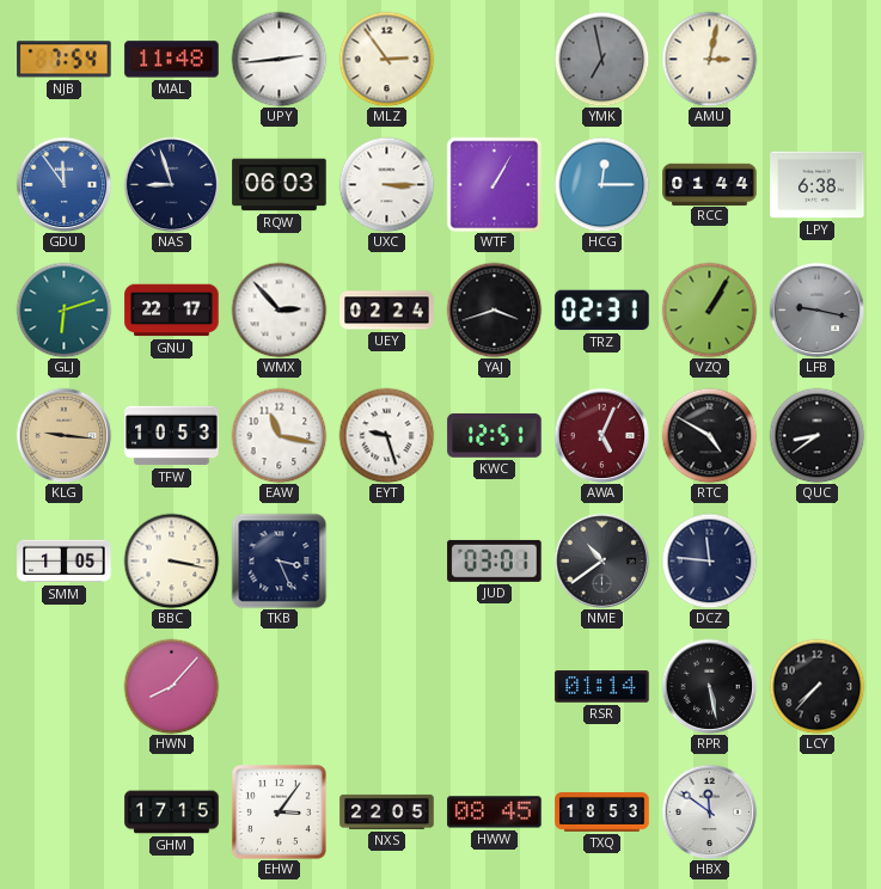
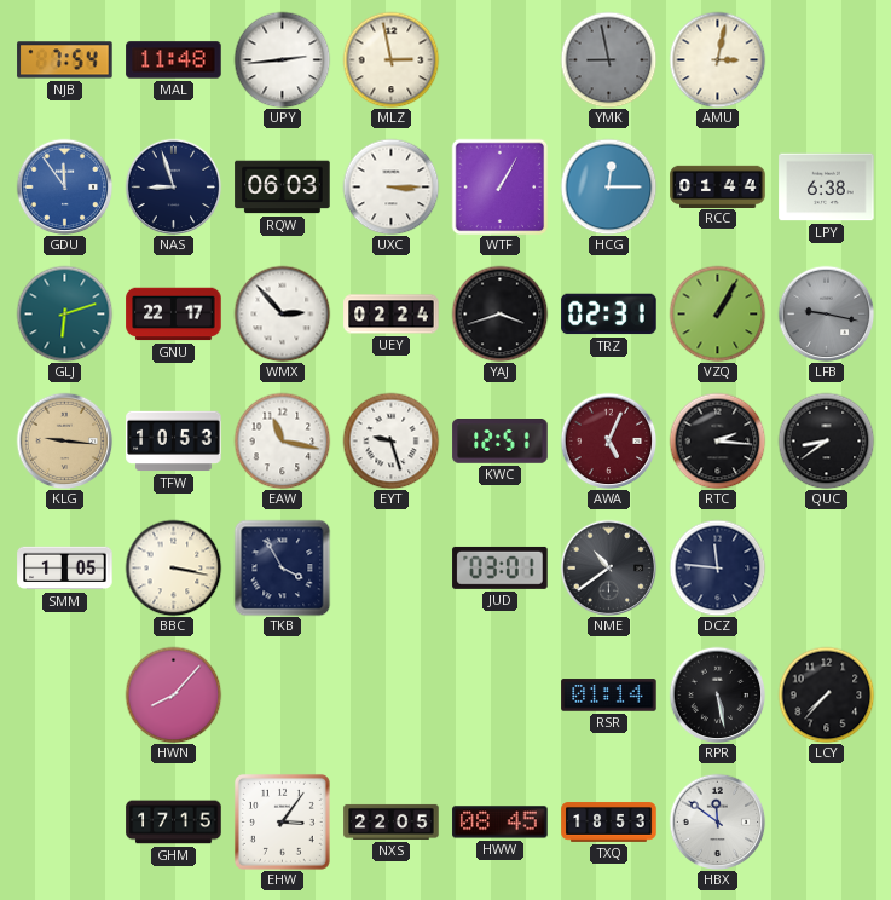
MLZ: 2:54 -> 2:58
YMK: 6:58 -> 8:58
RTC: 4:50 -> 2:16
TKB: 3:26 -> 3:55
